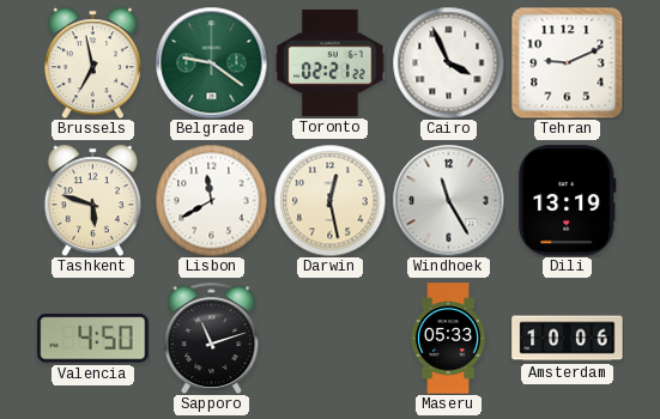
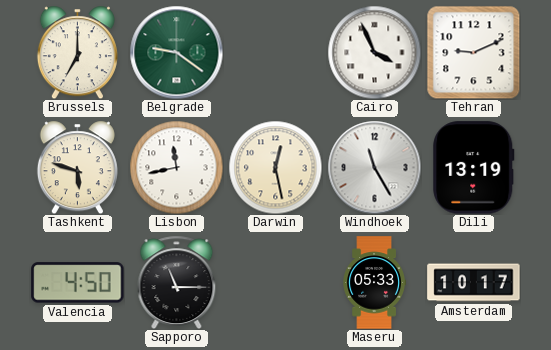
Brussels: 6:58 -> 7:00
Toronto: 02:21 -> none
Lisbon: 11:40 -> 11:43
Sapporo: 11:12 -> 11:15
Amsterdam: 10:06 -> 10:17
